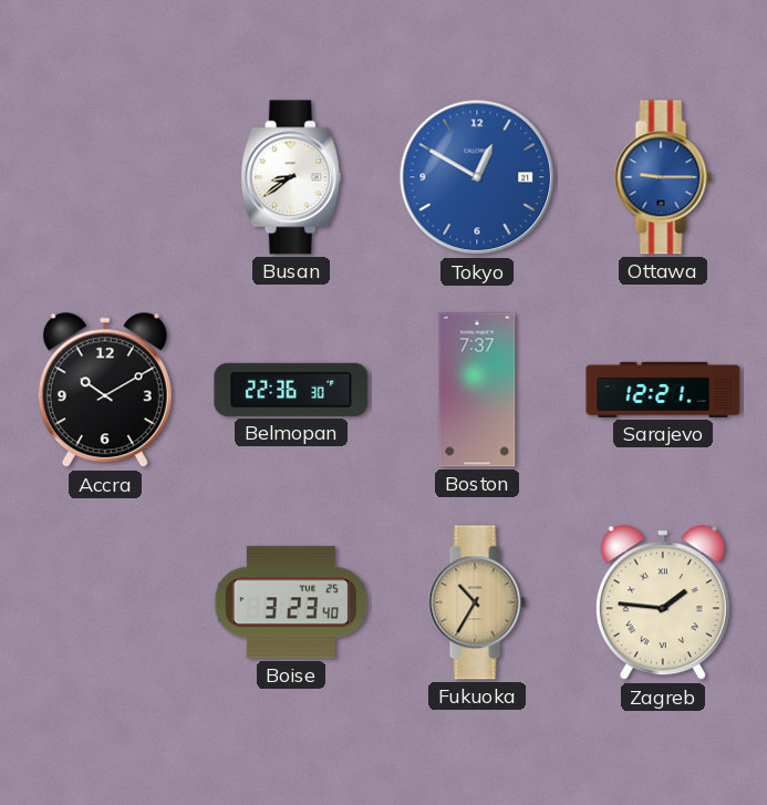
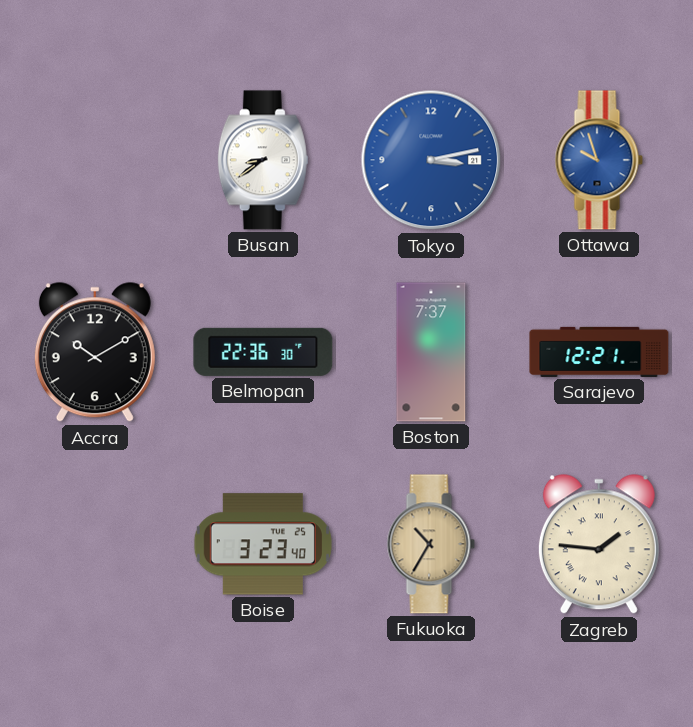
Tokyo: 12:50 -> 3:13
Ottawa: 9:15 -> 9:57
